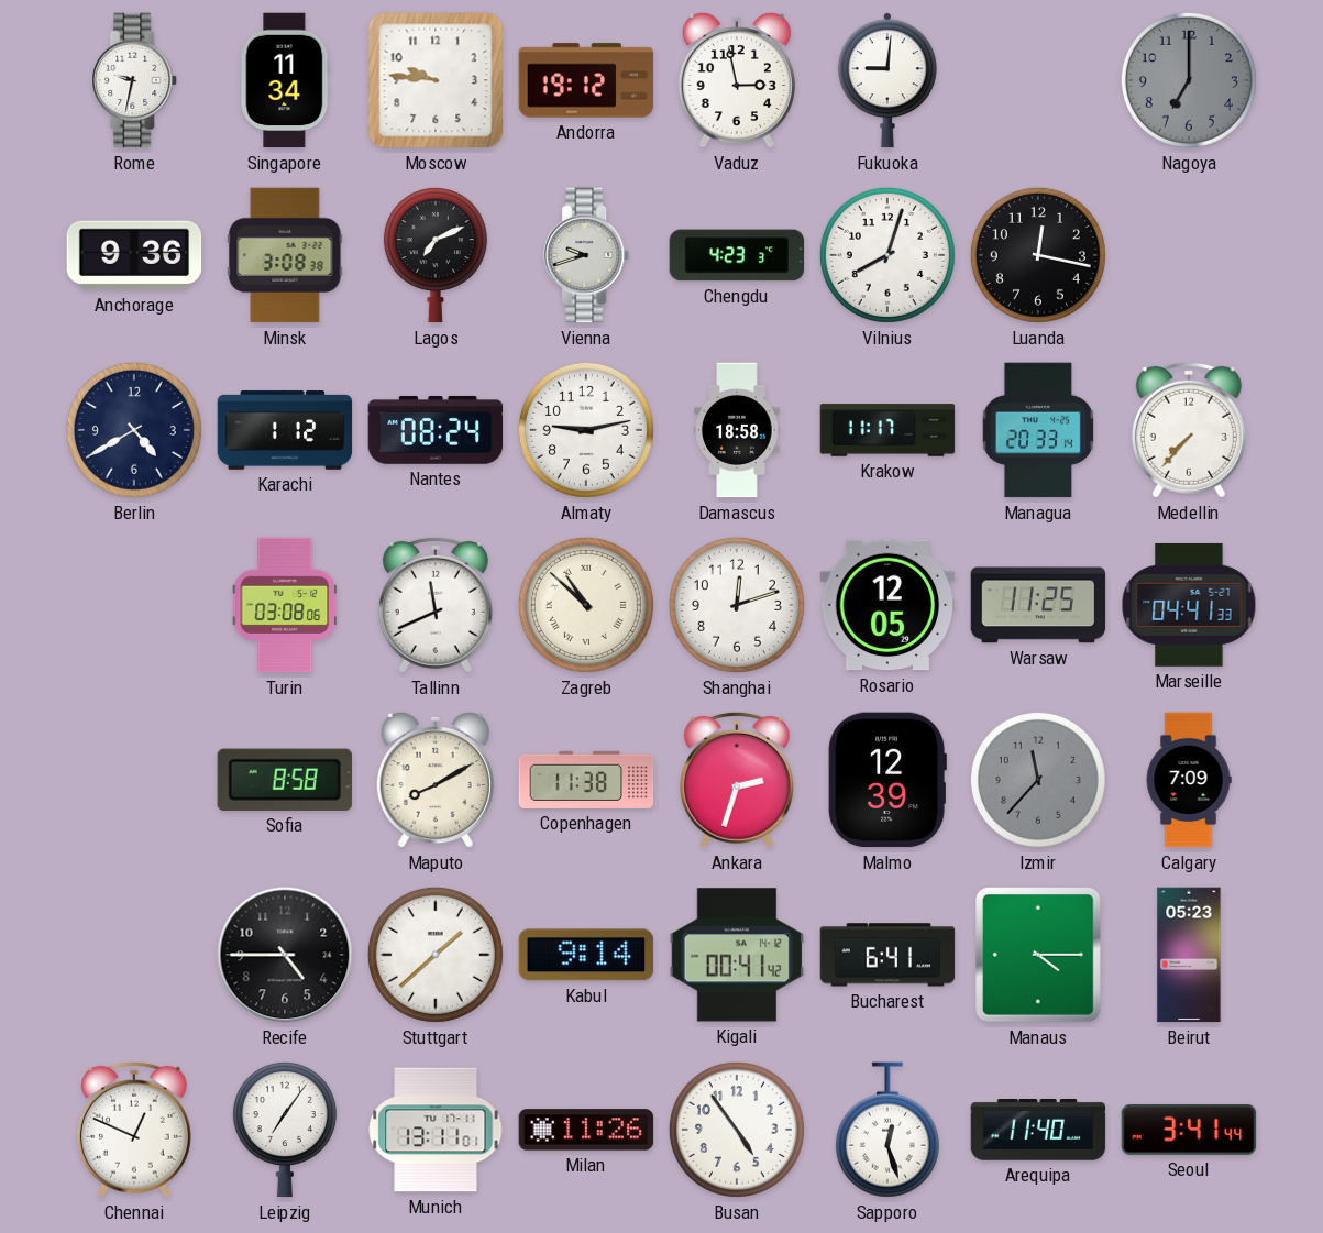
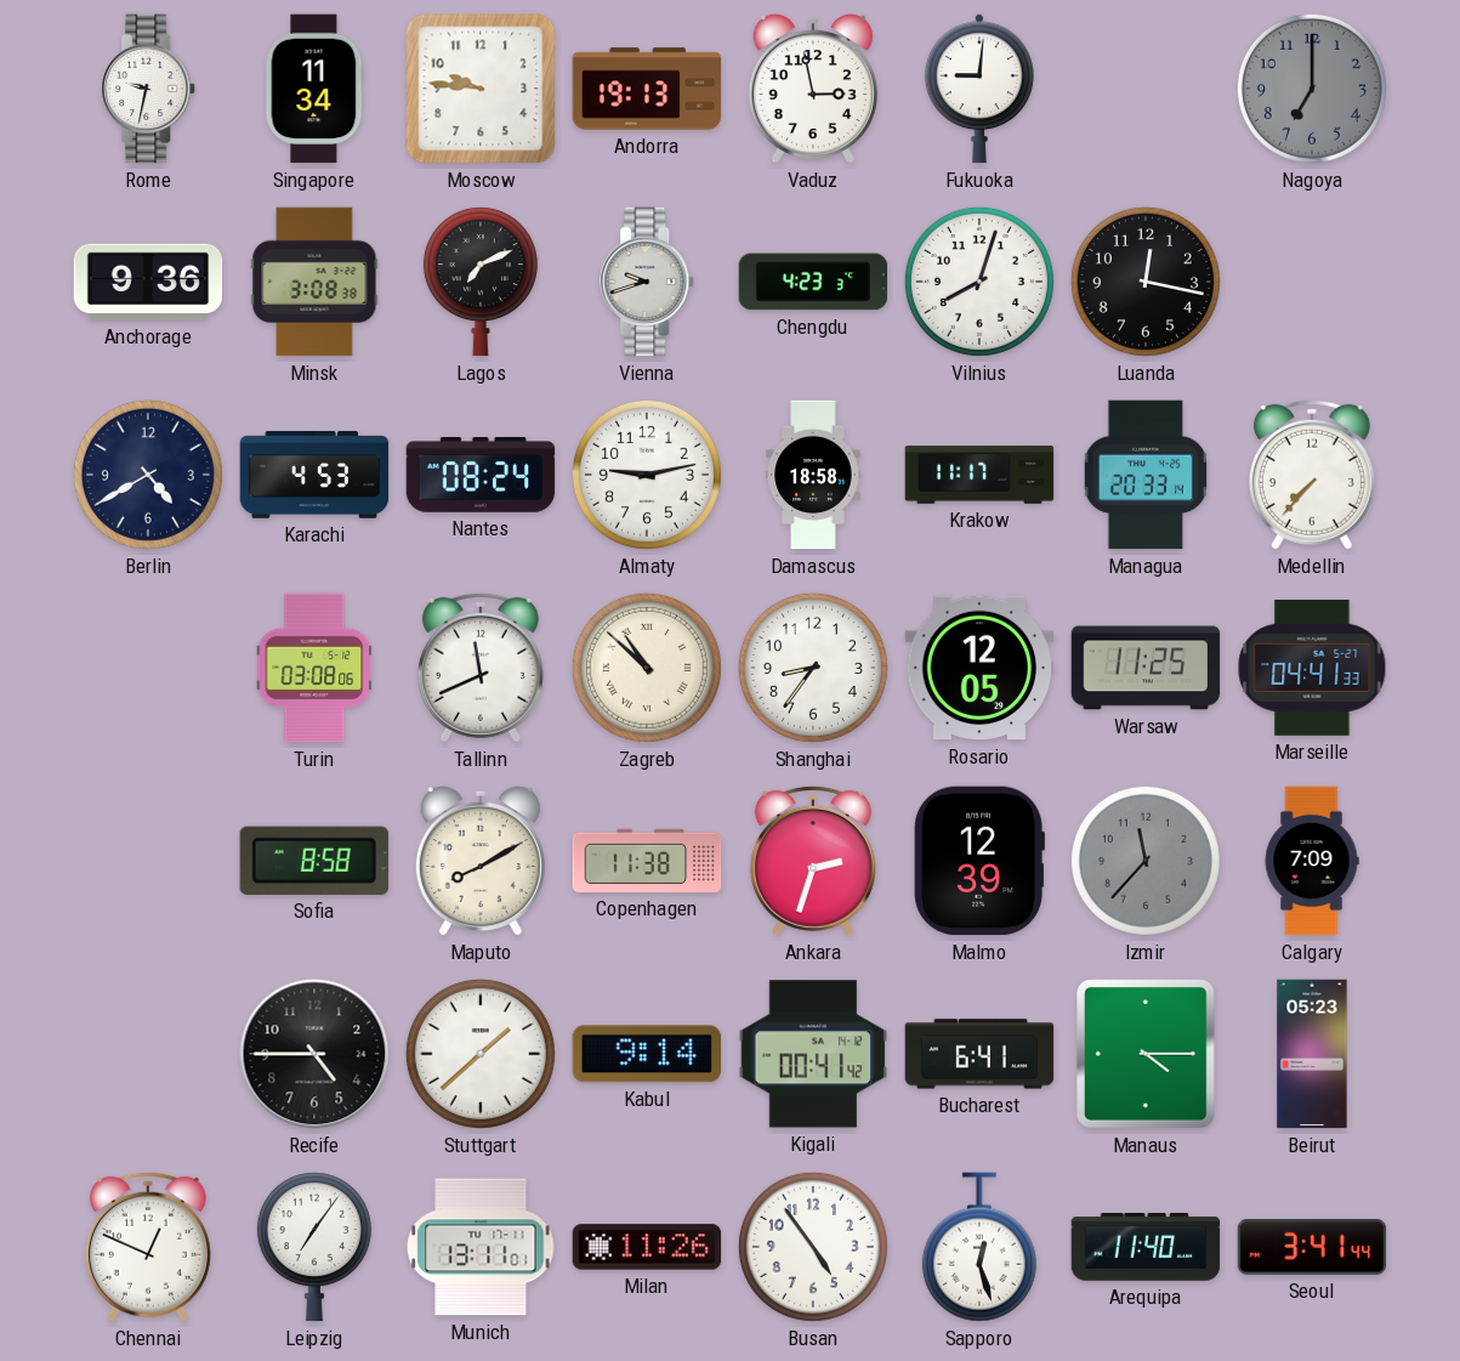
Andorra: 19:12 -> 19:13
Karachi: 1:12 -> 4:53
Shanghai: 12:12 -> 8:36
